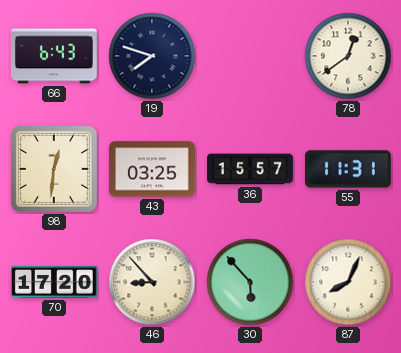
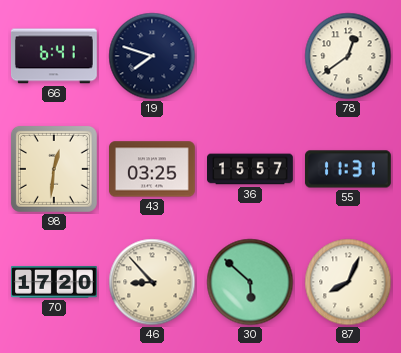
66: 6:43 -> 6:41
30: 5:53 -> 5:52
